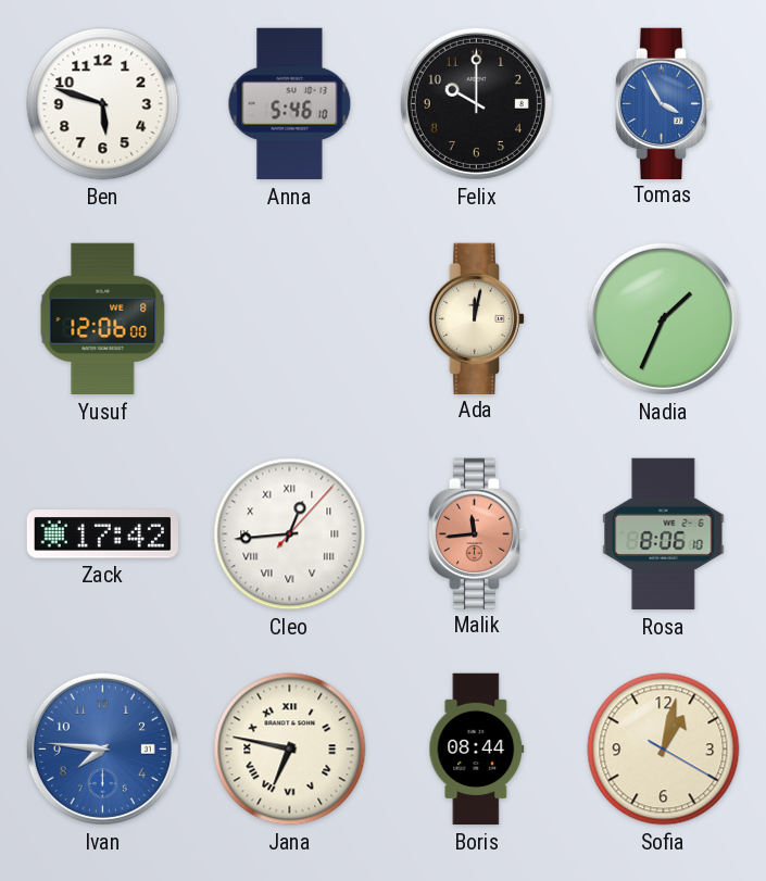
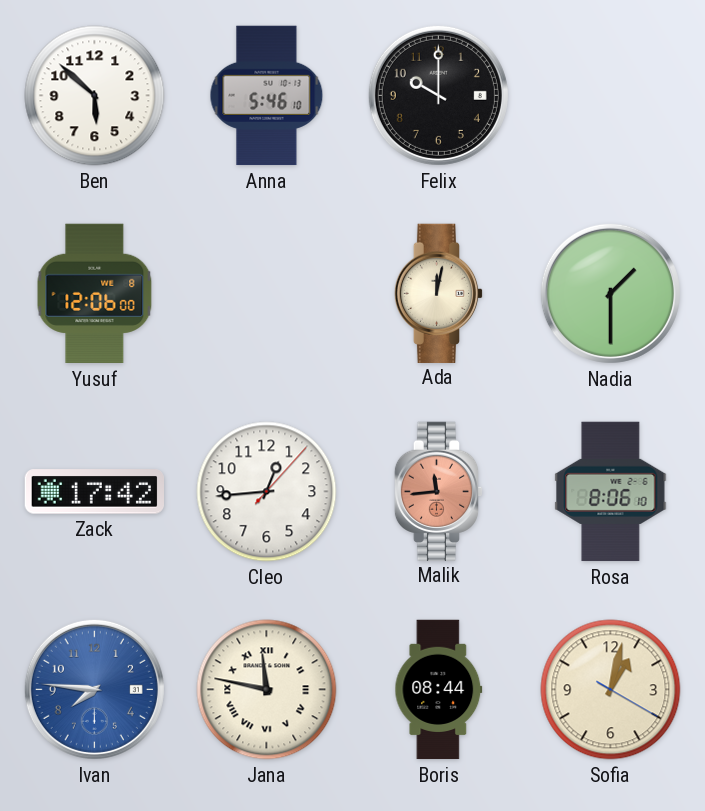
Ben: 5:48 -> 5:52
Tomas: 3:55 -> none
Nadia: 1:34 -> 1:30
Cleo numerals: Roman -> Arabic
Jana: 6:47 -> 11:47
